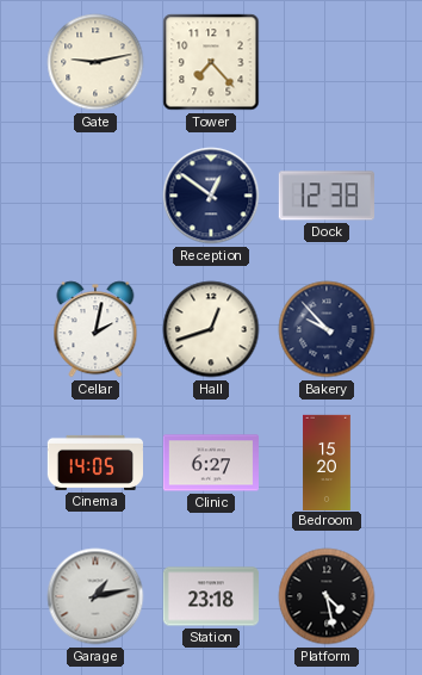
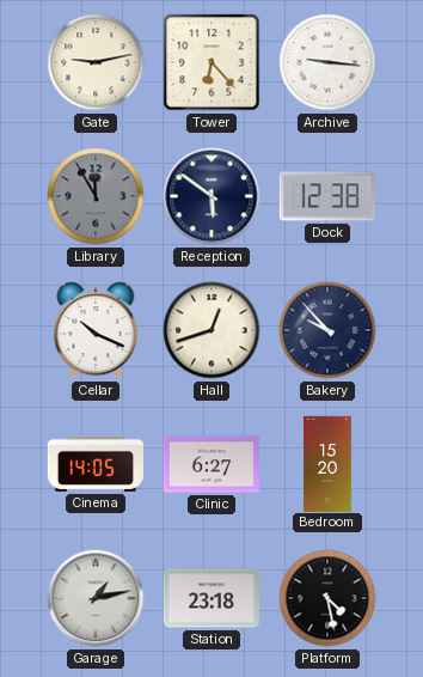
Tower: 7:23 -> 6:23
Archive: none -> 9:16
Library: none -> 11:55
Reception: 12:51 -> 5:51
Cellar: 2:02 -> 10:19
